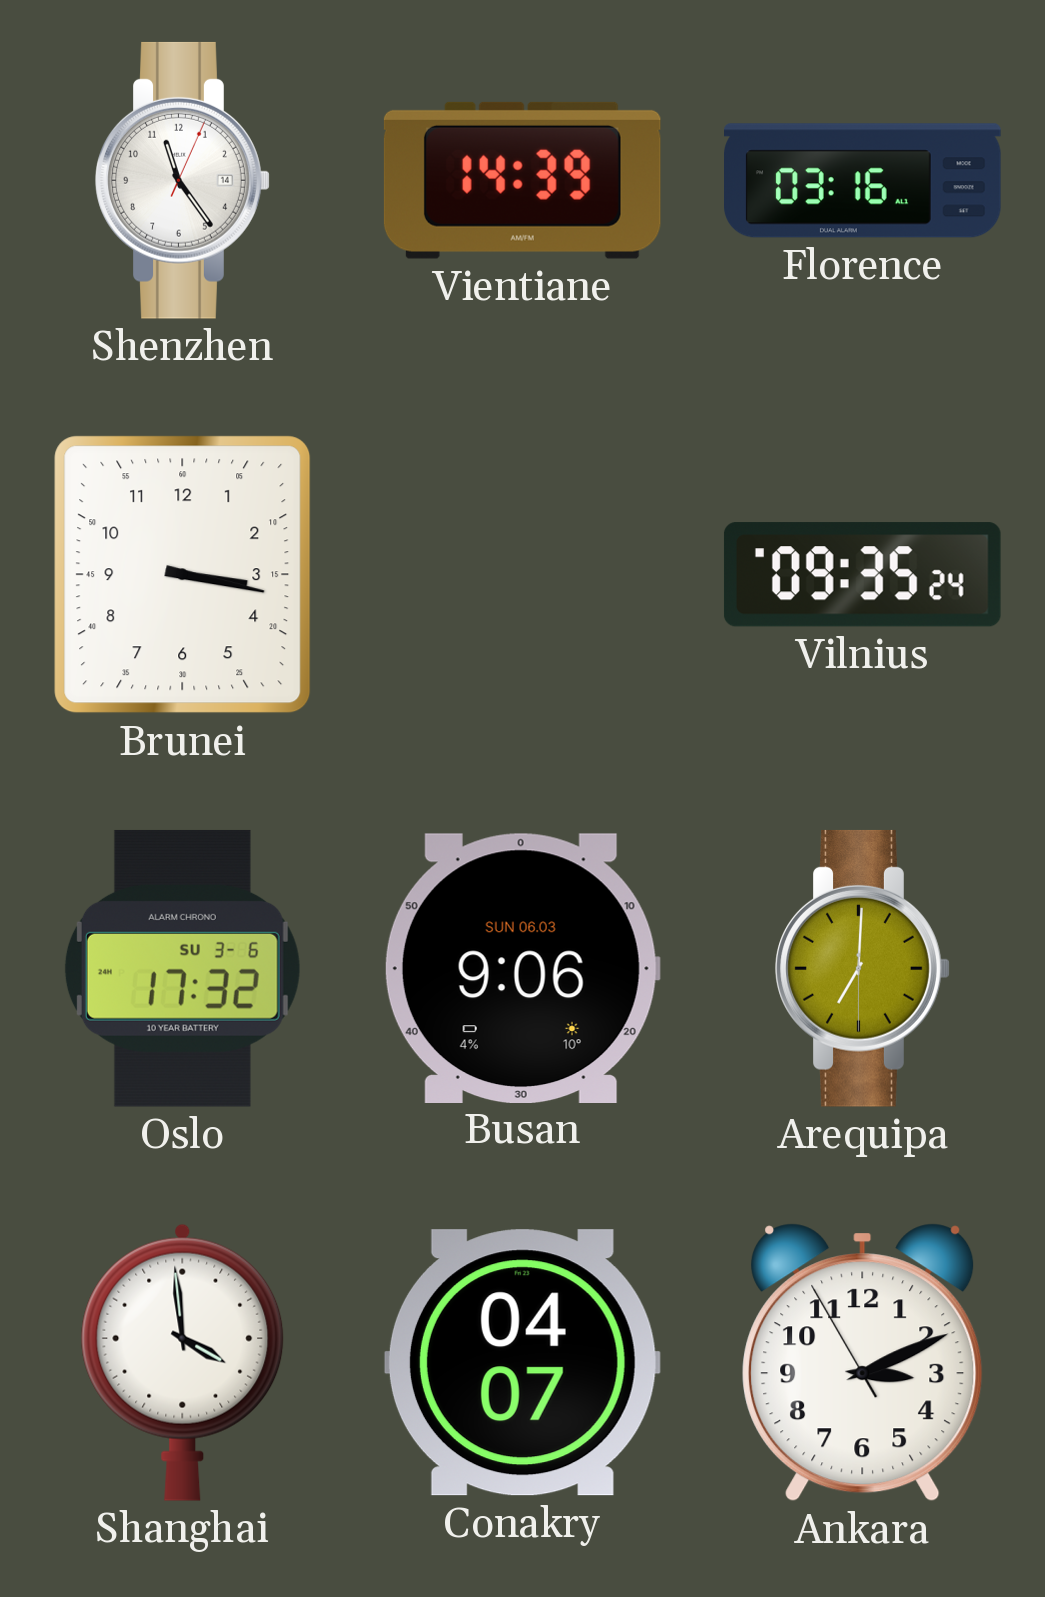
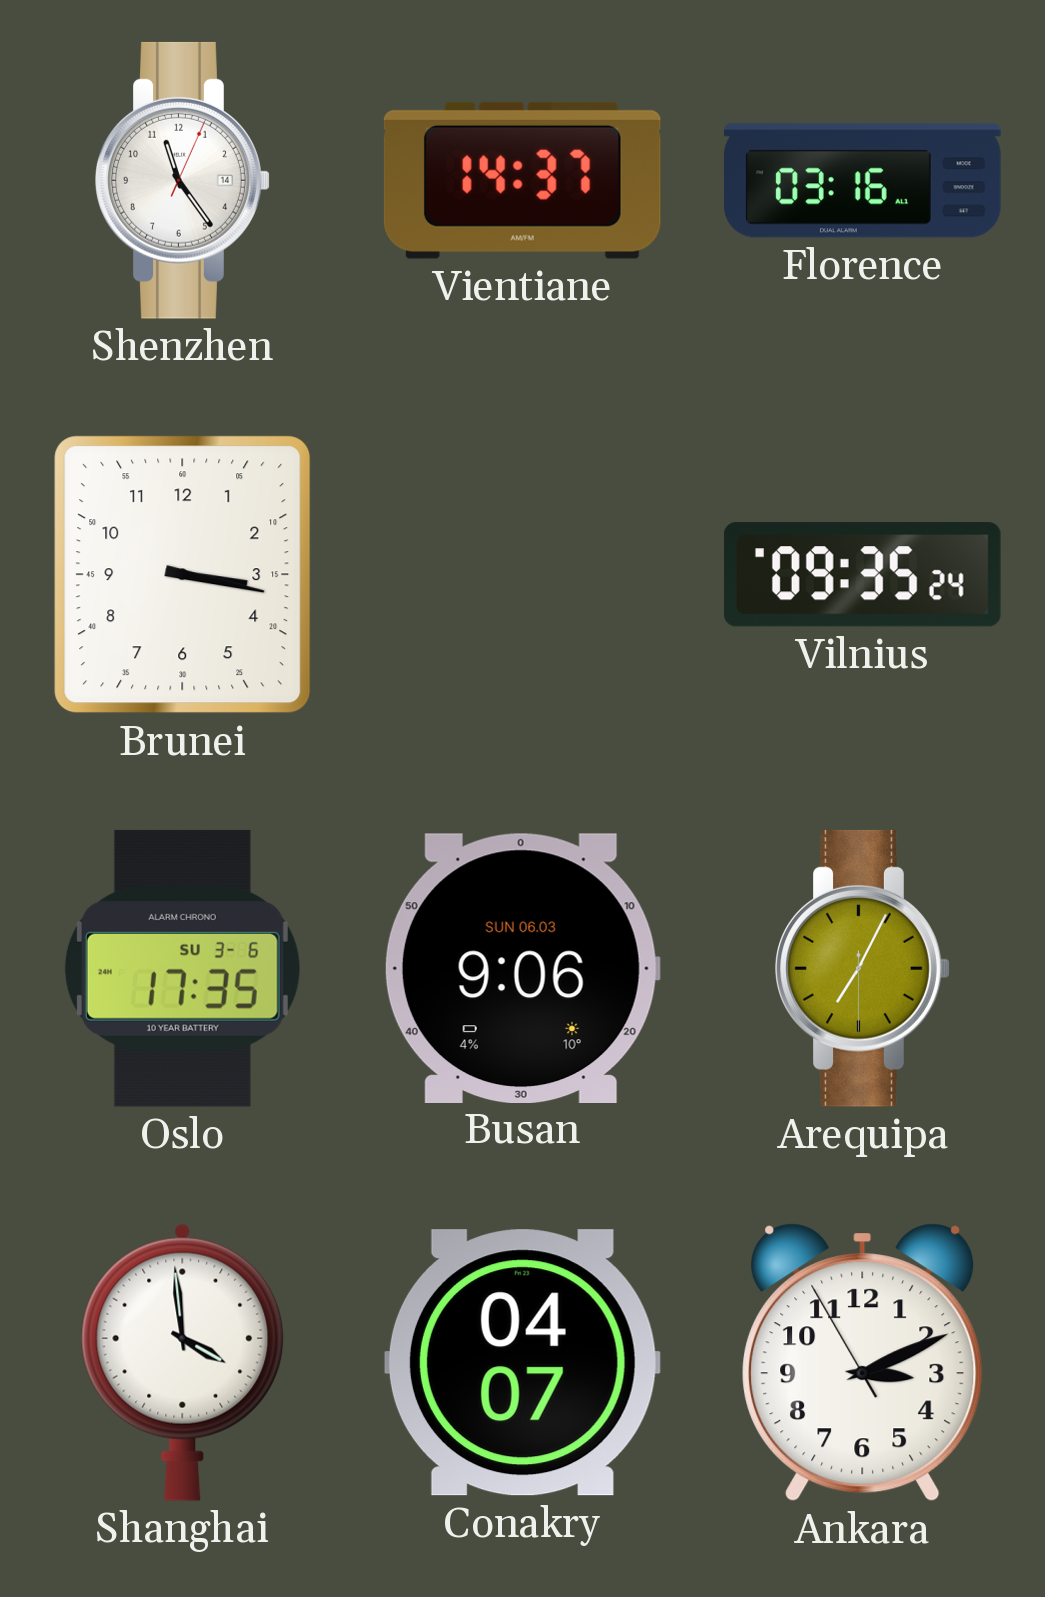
Vientiane: 14:39 -> 14:37
Oslo: 17:32 -> 17:35
Arequipa: 7:00 -> 7:04
